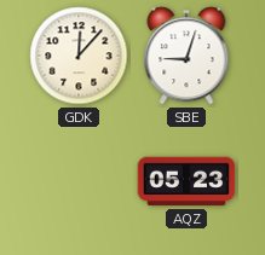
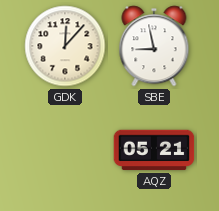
SBE: 9:03 -> 8:58
AQZ: 05:23 -> 05:21
